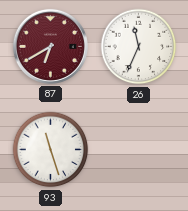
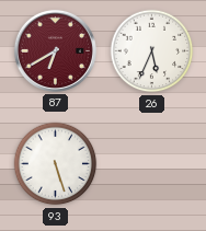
26: 11:34 -> 5:34
93: 11:27 -> 5:27
